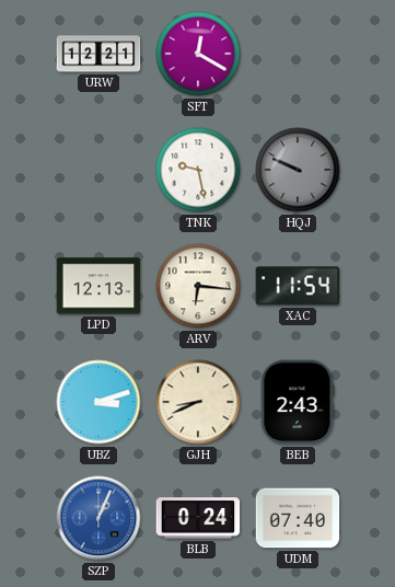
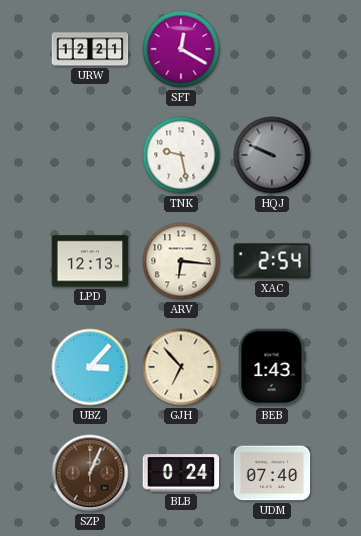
XAC: 11:54 -> 2:54
UBZ: 3:12 -> 3:07
GJH: 8:41 -> 6:53
BEB: 2:43 -> 1:43
SZP dial: blue -> brown
